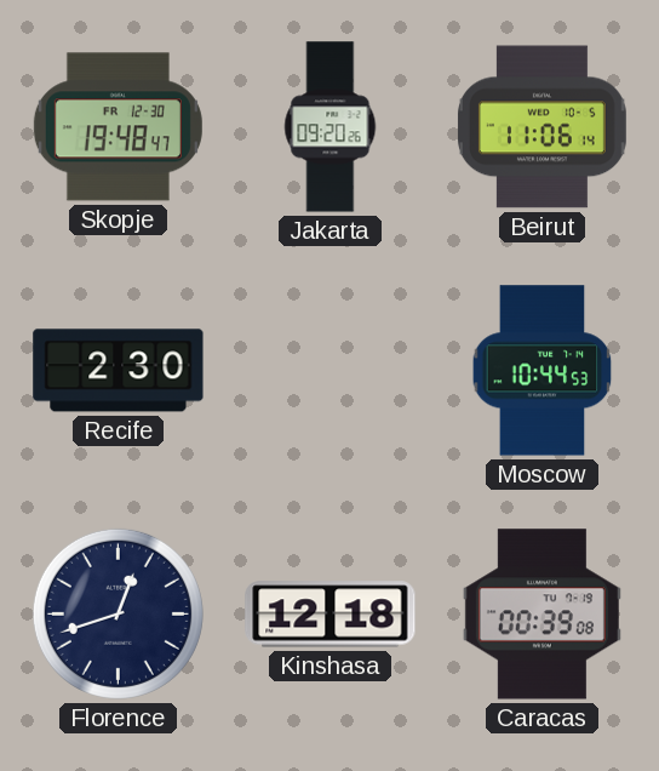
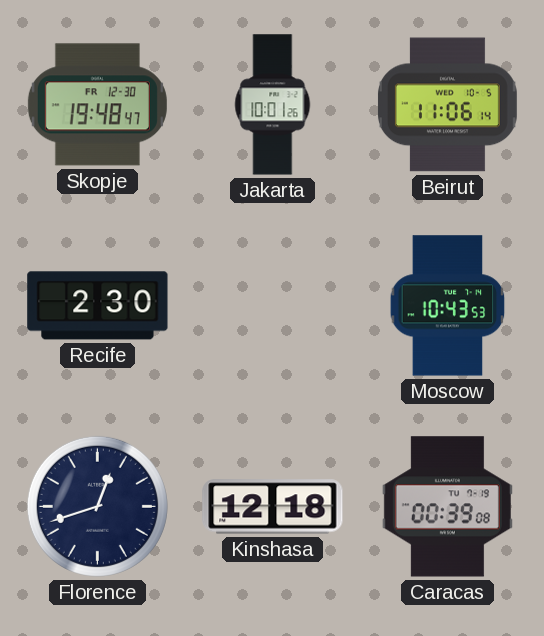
Jakarta: 09:20 -> 10:01
Moscow: 10:44 -> 10:43
